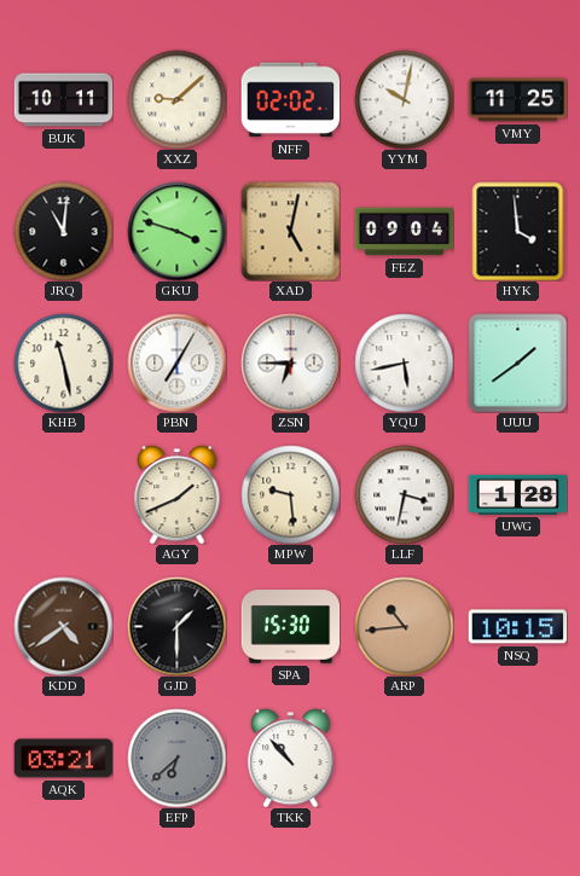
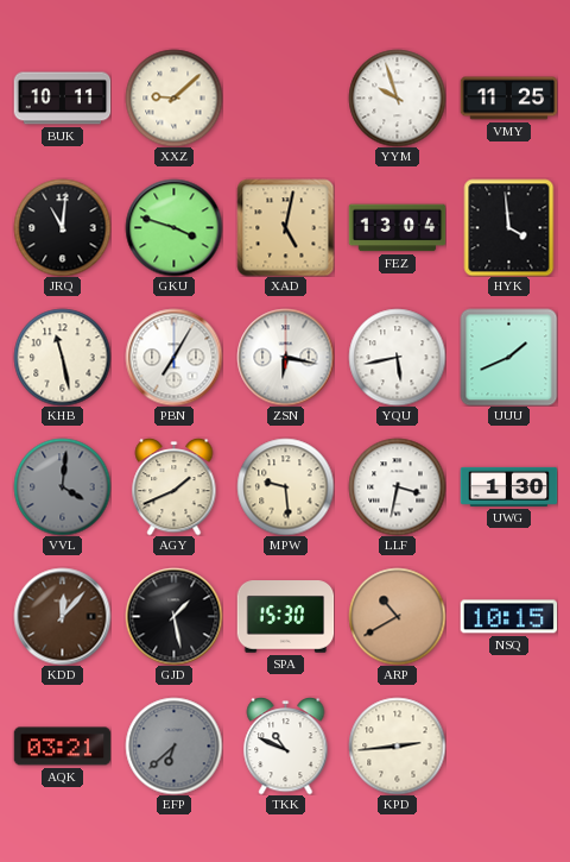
NFF: 02:02 -> none
YYM: 10:02 -> 9:57
FEZ: 09:04 -> 13:04
ZSN: 6:45 -> 6:17
UUU: 1:39 -> 1:41
VVL: none -> 4:01
UWG: 1:28 -> 1:30
KDD: 4:39 -> 12:07
GJD: 1:30 -> 1:28
ARP: 10:44 -> 10:40
TKK: 10:53 -> 10:49
KPD: none -> 2:44
